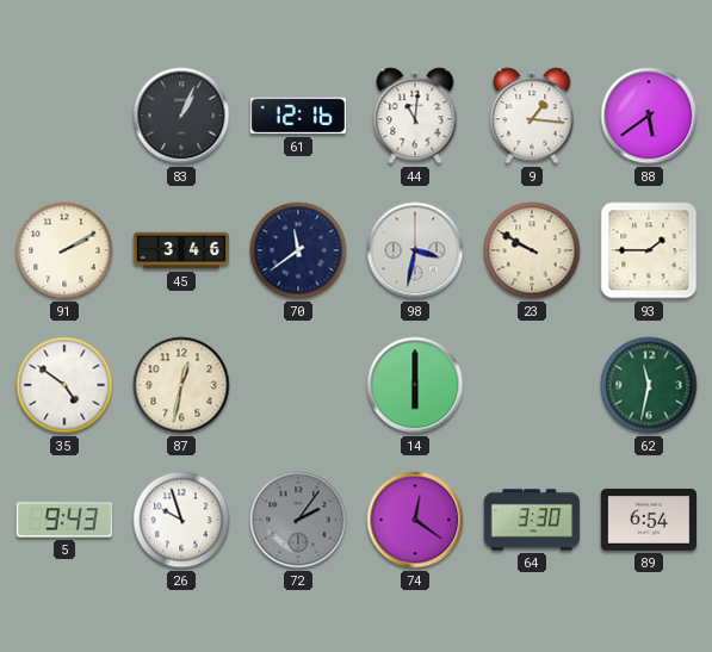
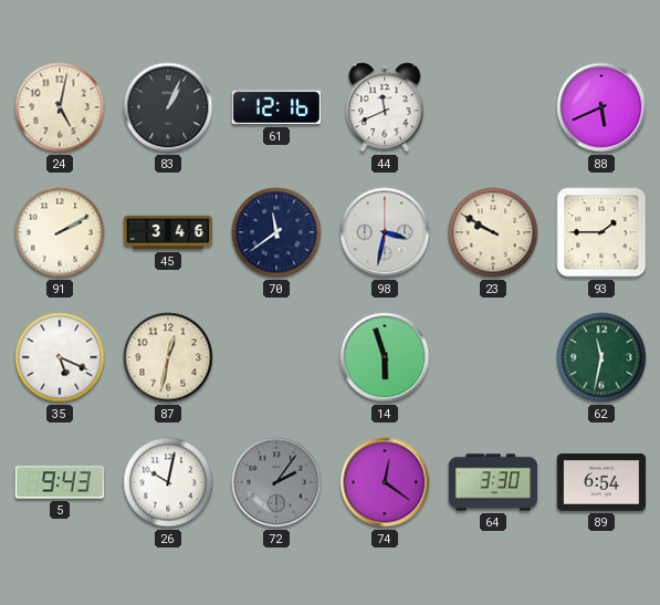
24: none -> 5:02
44: 11:01 -> 11:41
9: 1:16 -> none
88: 5:39 -> 5:41
35: 4:51 -> 5:19
14: 6:00 -> 5:57
26: 9:57 -> 10:02
